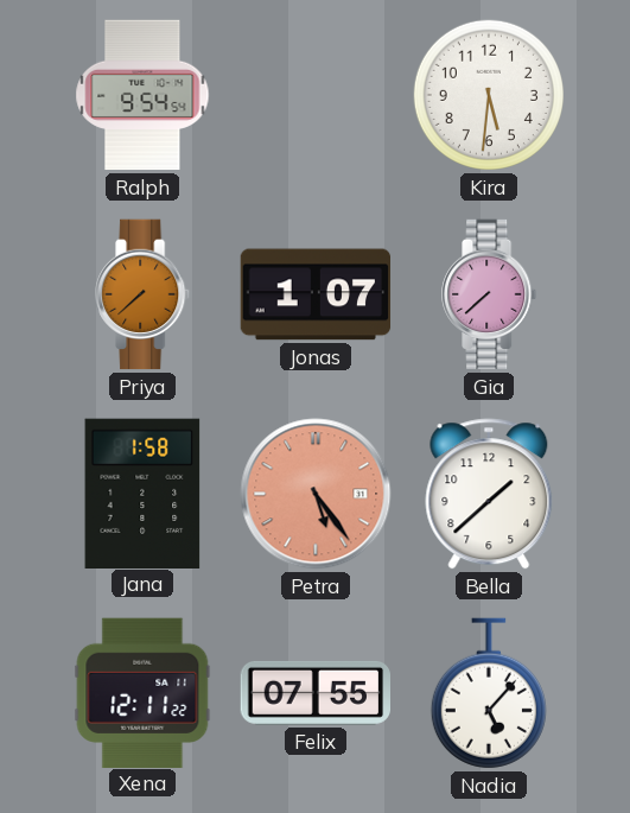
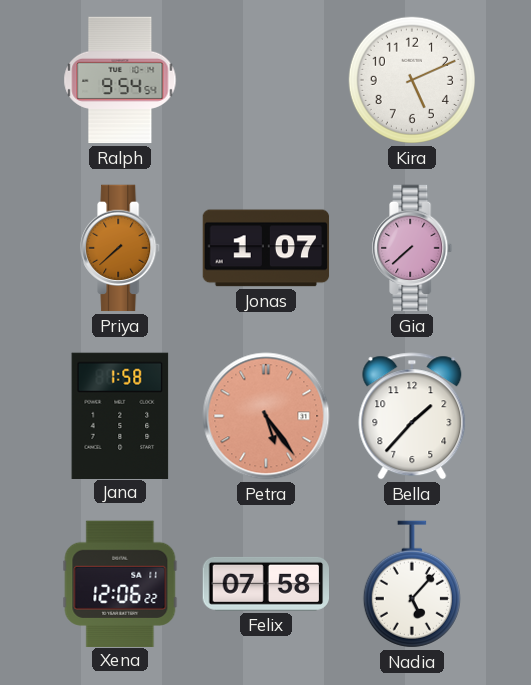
Kira: 5:31 -> 5:11
Bella: 1:38 -> 1:37
Xena: 12:11 -> 12:06
Felix: 07:55 -> 07:58
